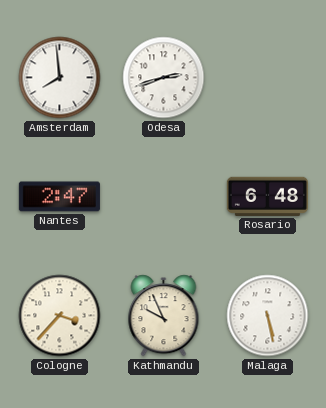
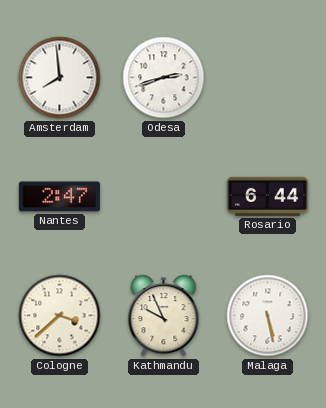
Rosario: 6:48 -> 6:44
Cologne: 3:37 -> 3:38
